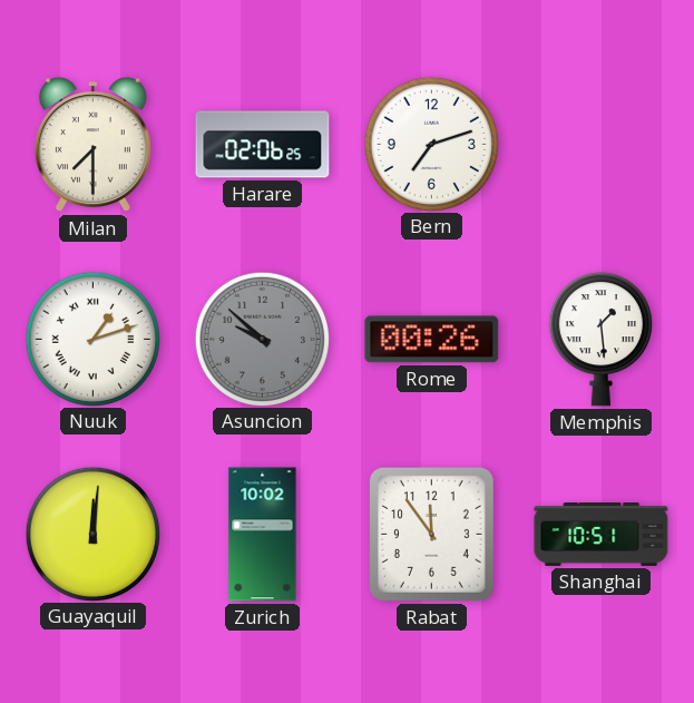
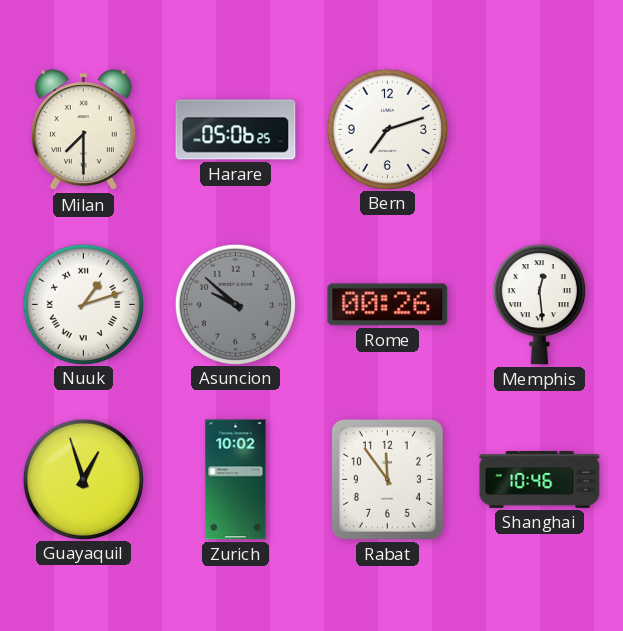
Harare: 02:06 -> 05:06
Memphis: 1:29 -> 12:29
Guayaquil: 12:01 -> 12:57
Shanghai: 10:51 -> 10:46
